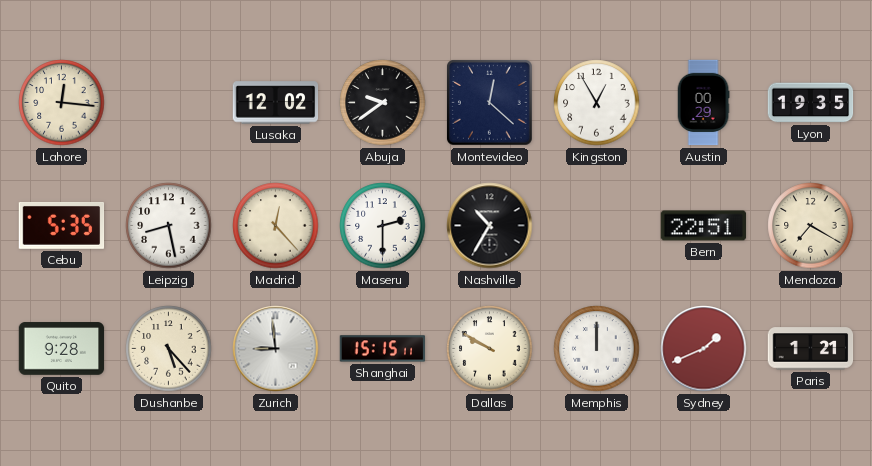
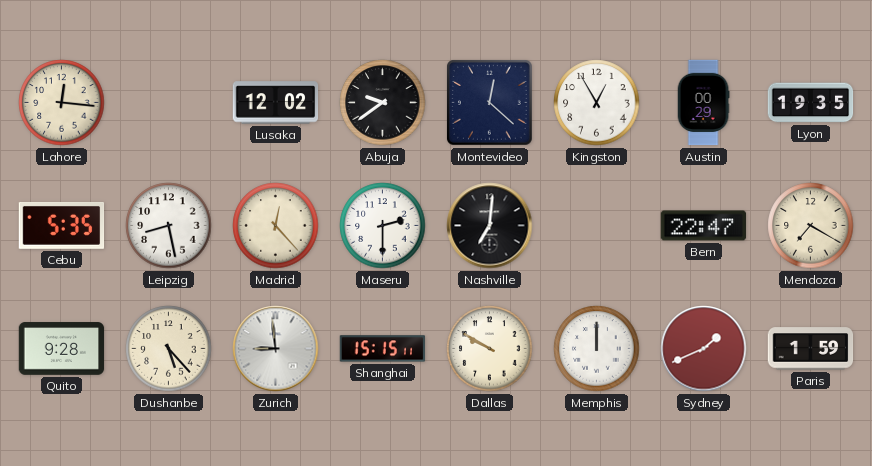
Nashville: 10:35 -> 7:01
Bern: 22:51 -> 22:47
Paris: 1:21 -> 1:59
